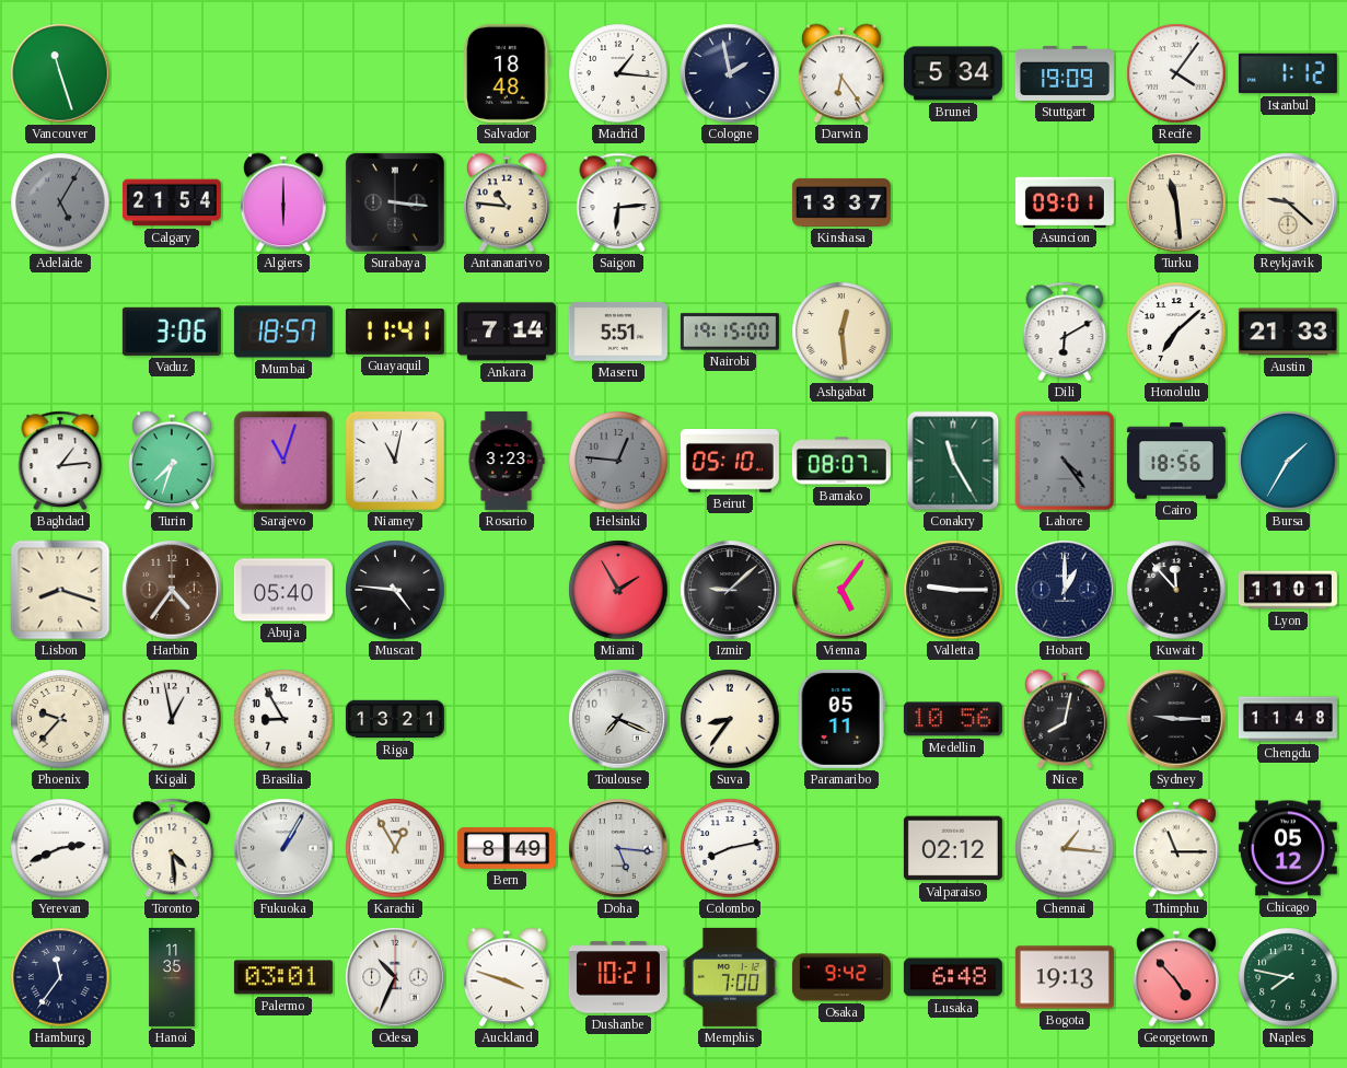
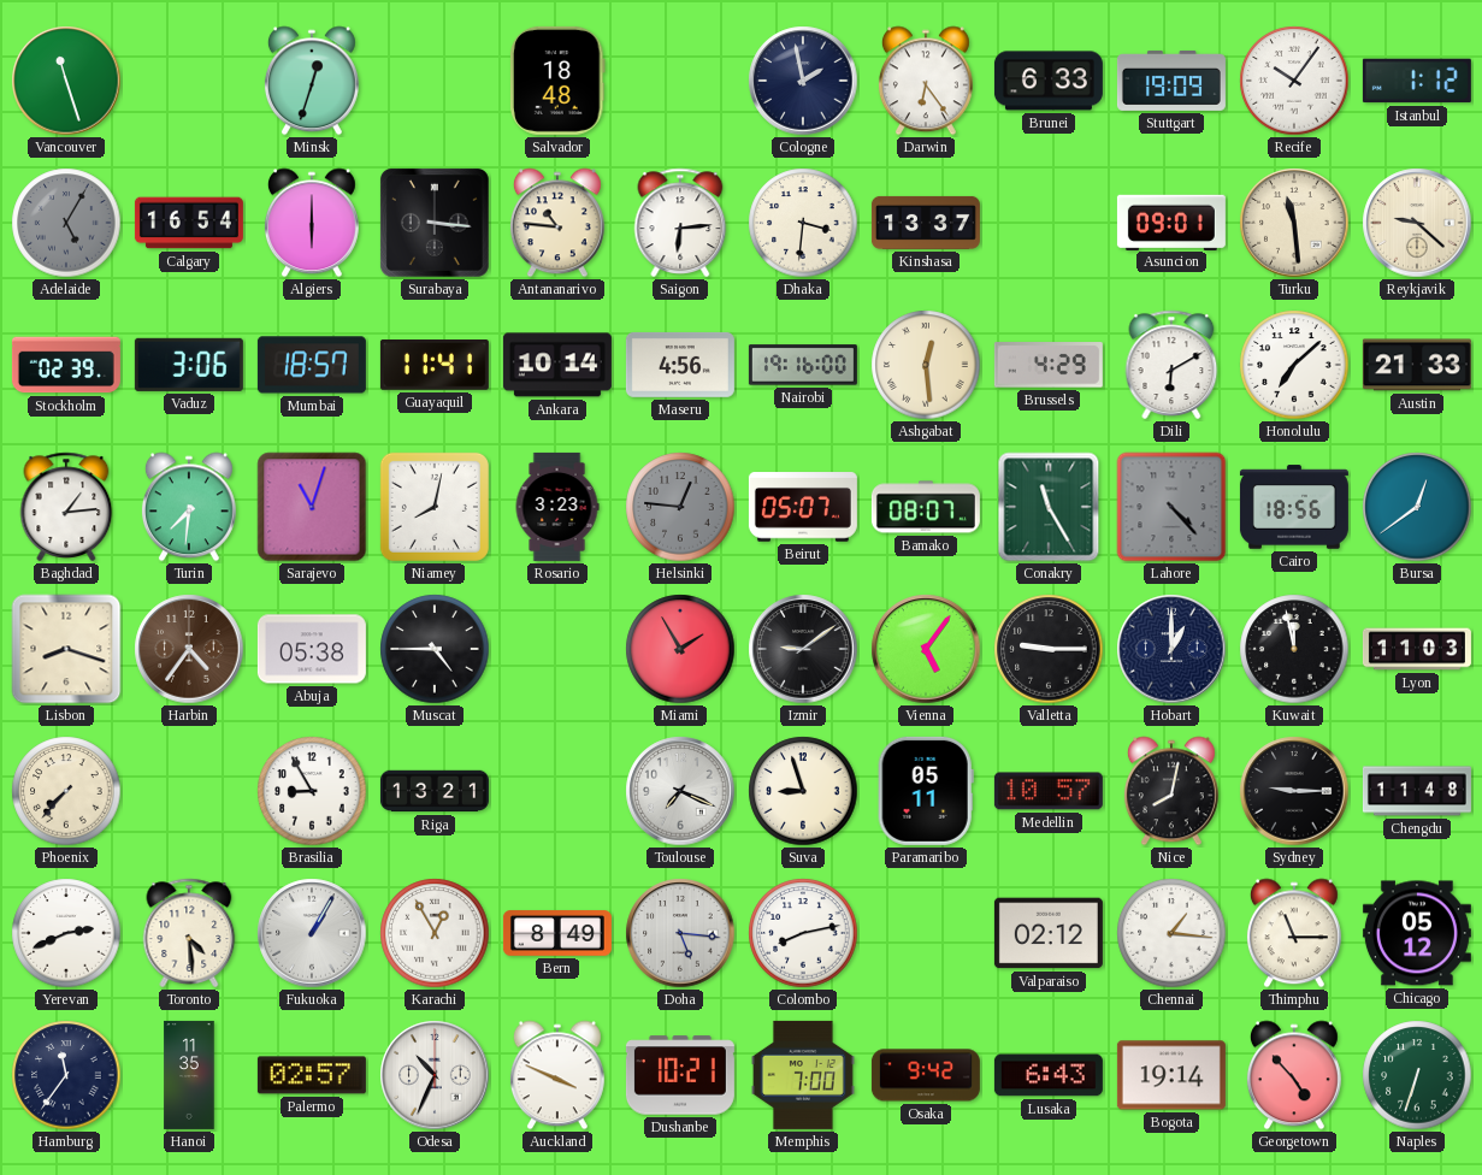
Minsk: none -> 12:33
Madrid: 1:16 -> none
Brunei: 5:34 -> 6:33
Recife: 4:06 -> 10:06
Calgary: 21:54 -> 16:54
Dhaka: none -> 3:31
Stockholm: none -> 02:39
Ankara: 7:14 -> 10:14
Maseru: 5:51 -> 4:56
Nairobi: 19:15 -> 19:16
Brussels: none -> 4:29
Turin: 7:33 -> 7:31
Niamey: 11:02 -> 8:02
Beirut: 05:10 -> 05:07
Lahore: 4:24 -> 4:23
Bursa: 1:35 -> 12:39
Abuja: 05:40 -> 05:38
Muscat: 4:46 -> 4:45
Izmir: 9:08 -> 9:09
Kuwait: 11:53 -> 11:58
Lyon: 11:01 -> 11:03
Phoenix: 9:37 -> 7:37
Kigali: 12:58 -> none
Suva: 8:36 -> 8:57
Medellin: 10:56 -> 10:57
Palermo: 03:01 -> 02:57
Auckland: 3:48 -> 3:49
Lusaka: 6:48 -> 6:43
Bogota: 19:13 -> 19:14
Naples: 7:47 -> 6:33
